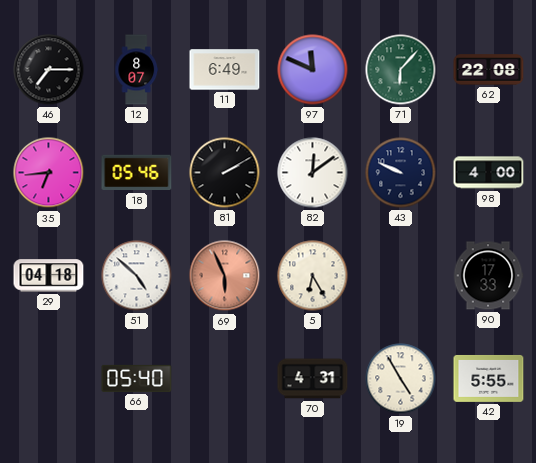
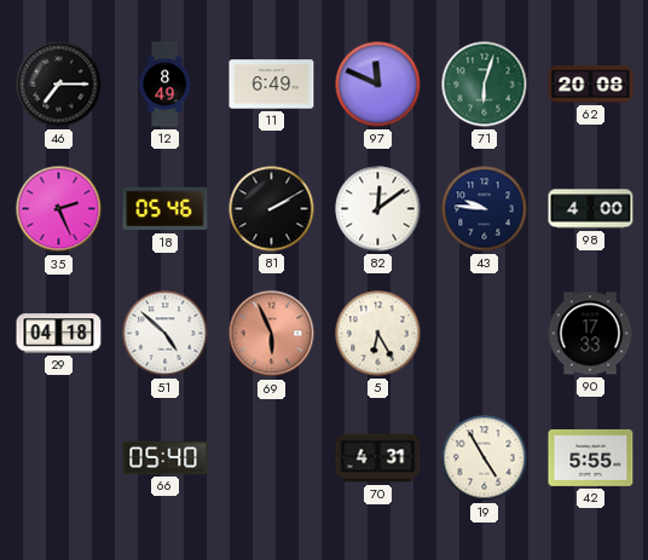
12: 8:07 -> 8:49
71: 6:07 -> 6:03
62: 22:08 -> 20:08
35: 6:44 -> 2:26
43: 9:49 -> 9:46
